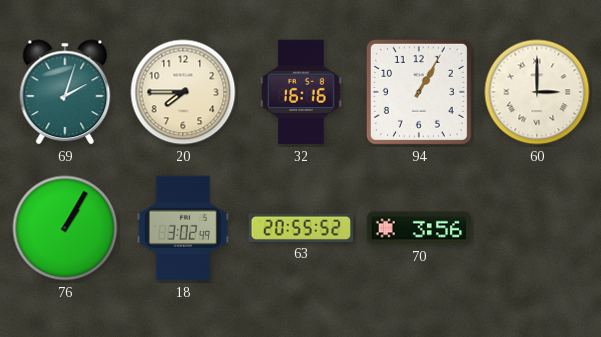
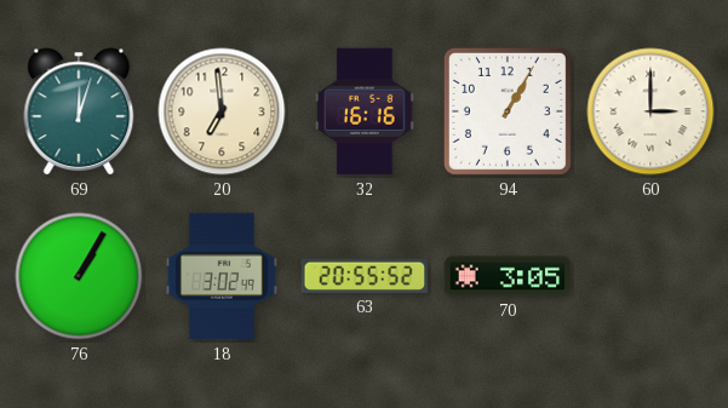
69: 2:03 -> 12:03
20: 7:45 -> 6:59
70: 3:56 -> 3:05
